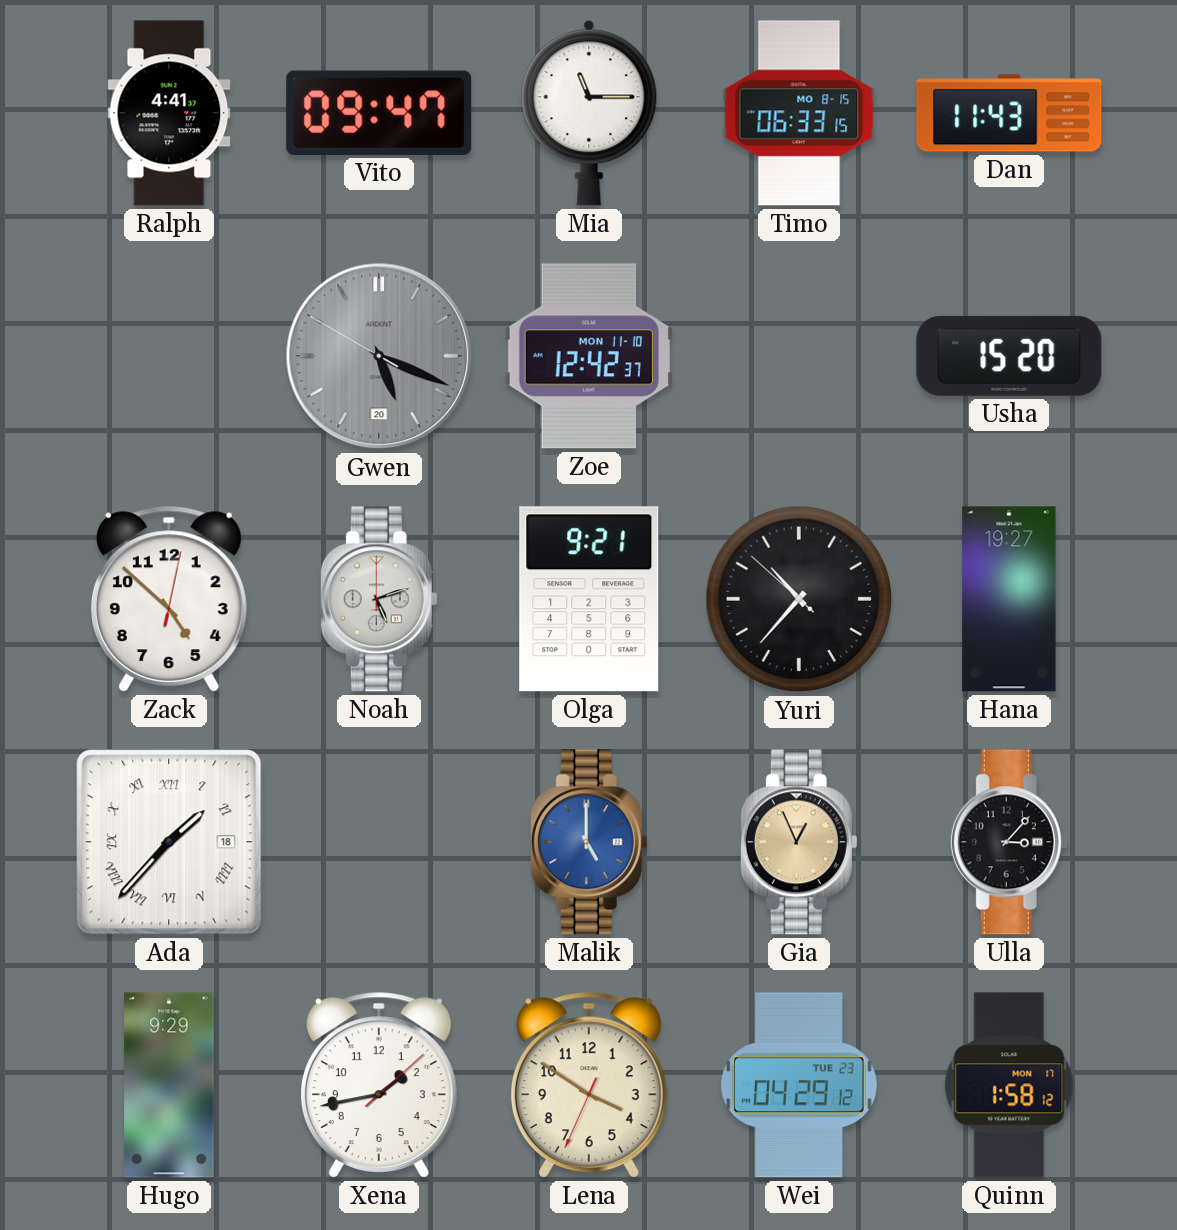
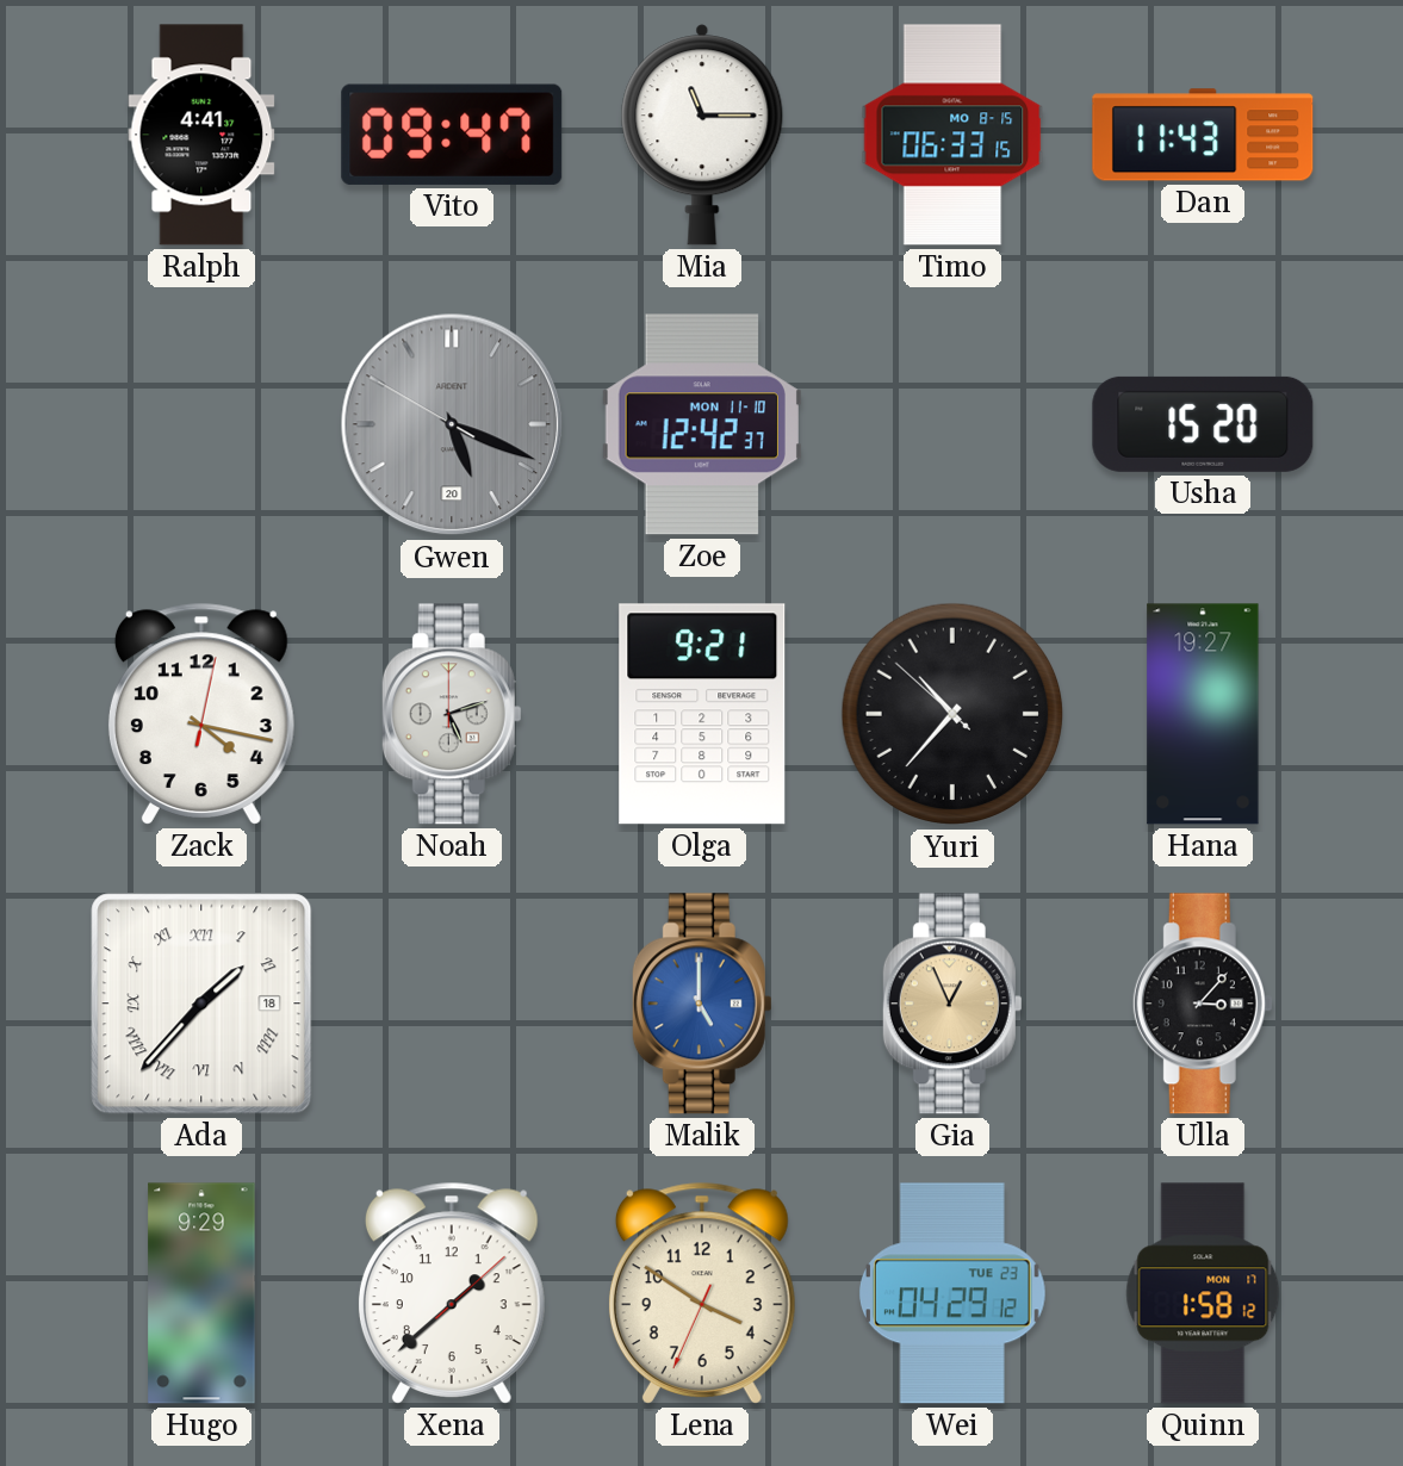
Zack: 4:52 -> 4:17
Xena: 1:43 -> 1:38
